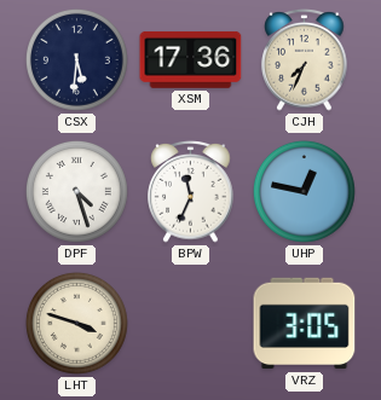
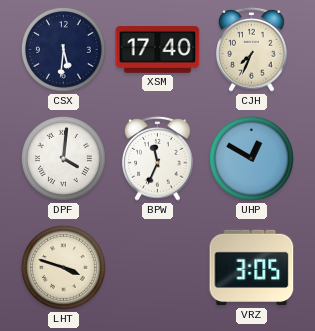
XSM: 17:36 -> 17:40
DPF: 4:27 -> 4:01
UHP: 12:47 -> 12:50
